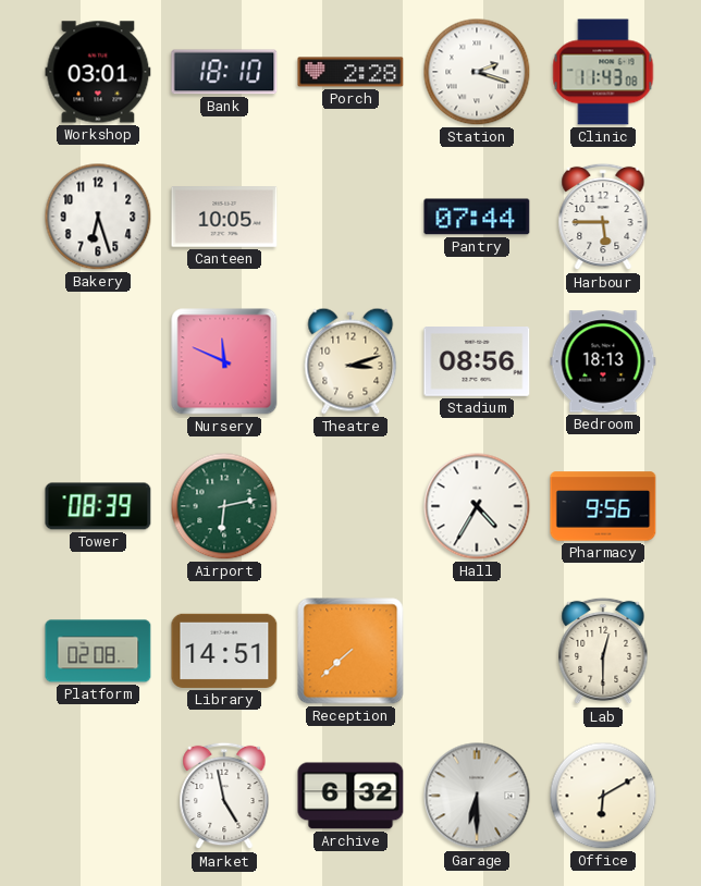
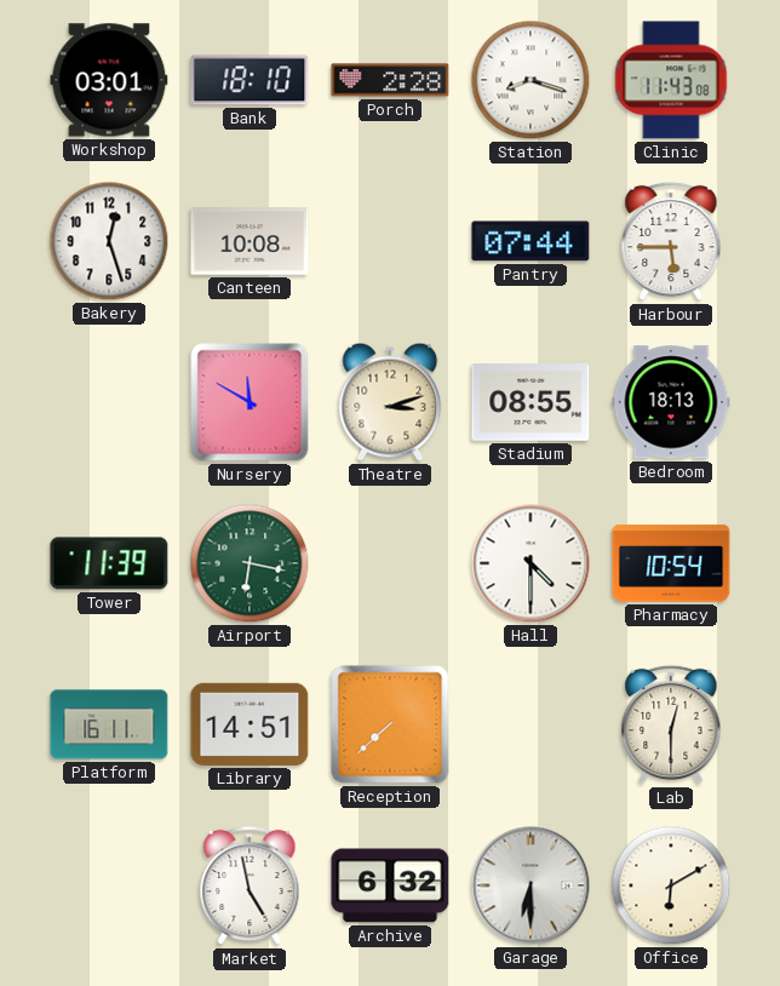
Station: 2:18 -> 8:18
Bakery: 6:27 -> 12:27
Canteen: 10:05 -> 10:08
Nursery: 11:49 -> 11:50
Stadium: 08:56 -> 08:55
Tower: 08:39 -> 11:39
Airport: 6:13 -> 6:17
Hall: 4:35 -> 4:30
Pharmacy: 9:56 -> 10:54
Platform: 02:08 -> 16:11
